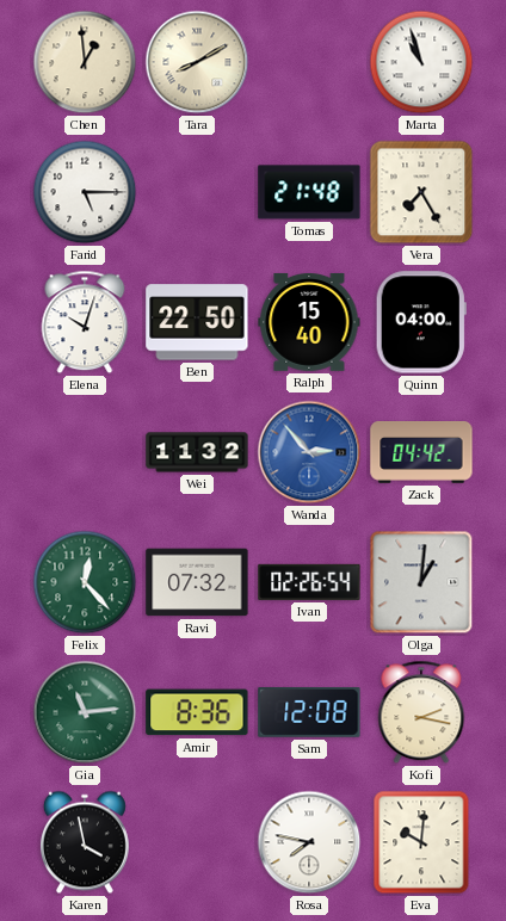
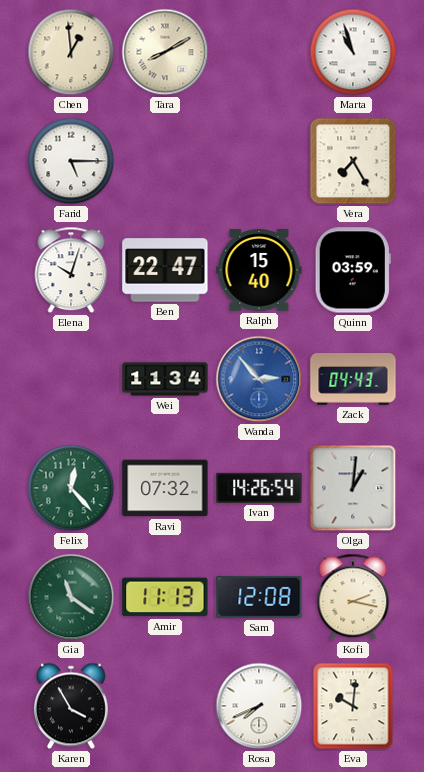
Tomas: 21:48 -> none
Ben: 22:50 -> 22:47
Quinn: 04:00 -> 03:59
Wei: 11:32 -> 11:34
Zack: 04:42 -> 04:43
Ivan: 02:26 -> 14:26
Gia: 11:14 -> 11:21
Amir: 8:36 -> 11:13
Karen: 3:58 -> 3:55
Rosa: 7:47 -> 7:41
